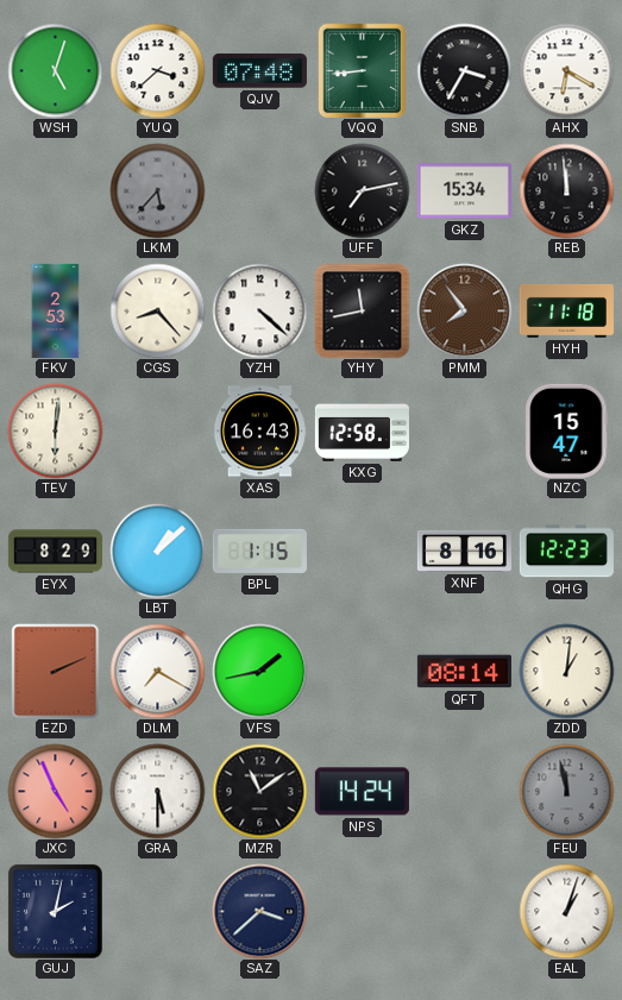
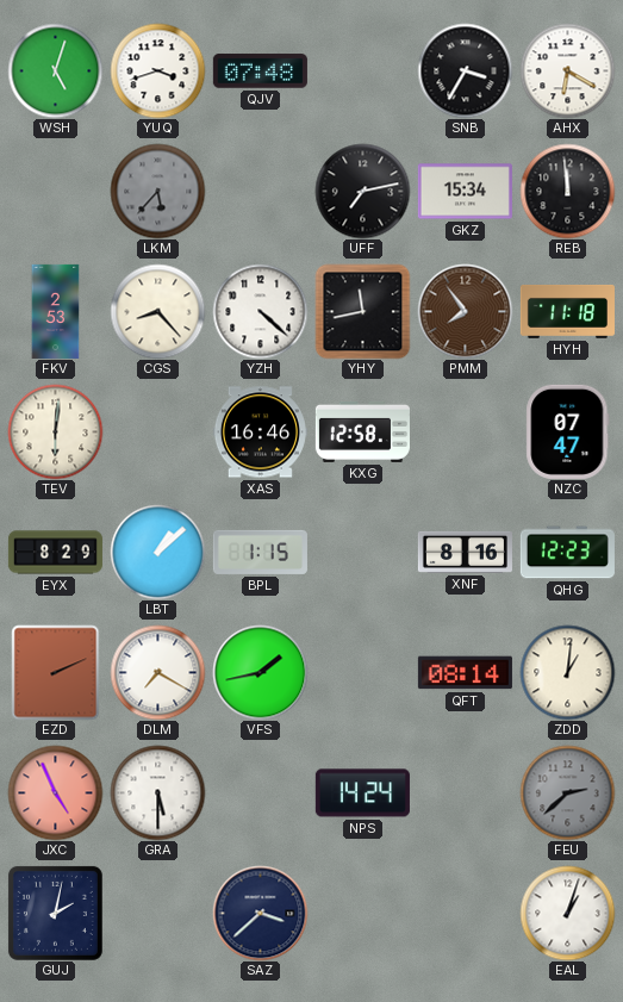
YUQ: 3:38 -> 3:42
VQQ: 8:44 -> none
XAS: 16:43 -> 16:46
NZC: 15:47 -> 07:47
MZR: 11:09 -> none
FEU: 11:58 -> 2:38
